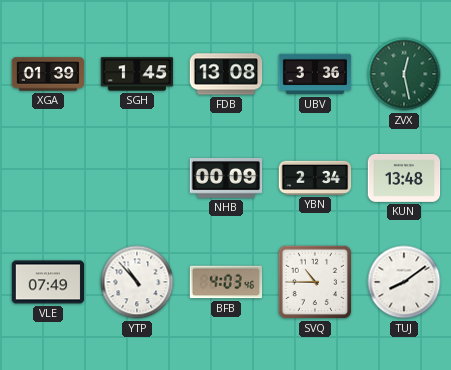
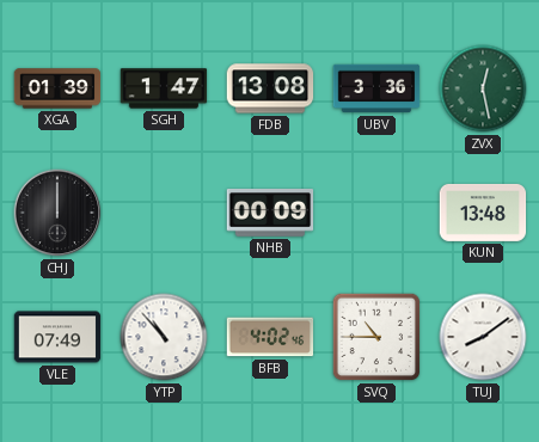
SGH: 1:45 -> 1:47
CHJ: none -> 12:00
YBN: 2:34 -> none
BFB: 4:03 -> 4:02
